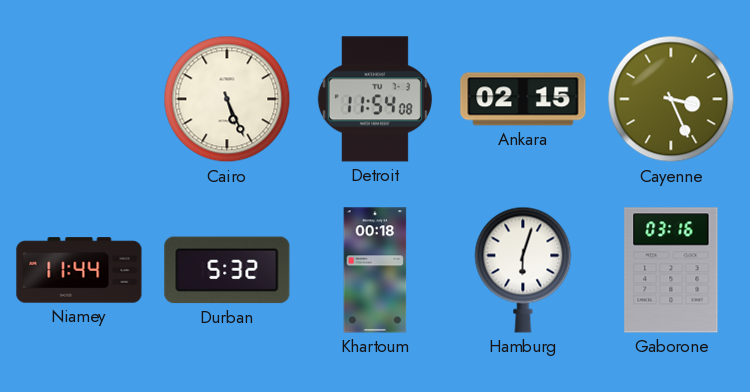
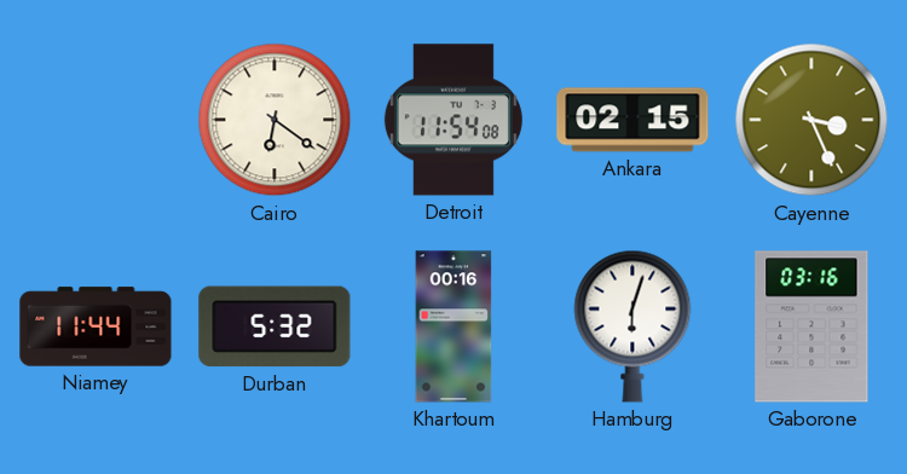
Cairo: 5:26 -> 6:21
Khartoum: 00:18 -> 00:16
